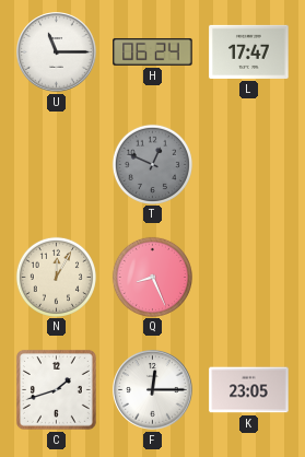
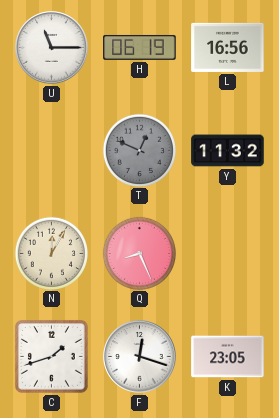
H: 06:24 -> 06:19
L: 17:47 -> 16:56
Y: none -> 11:32
F: 12:15 -> 12:18
